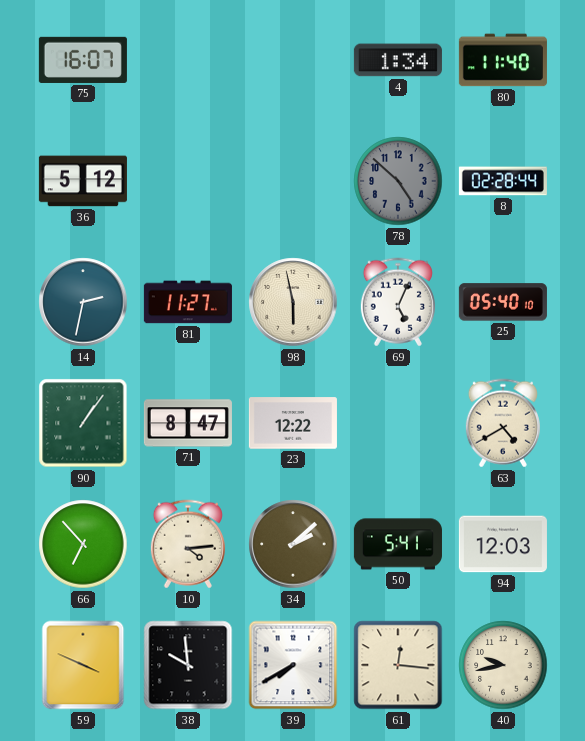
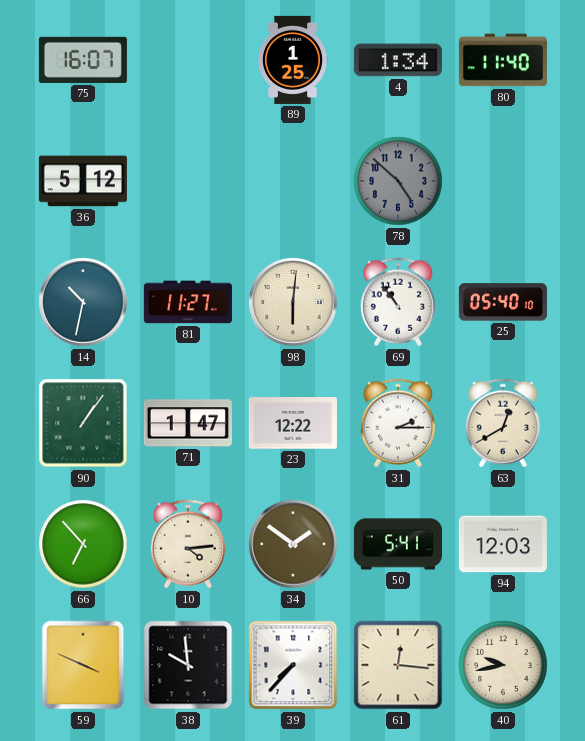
89: none -> 1:25
8: 02:28 -> none
14: 2:32 -> 10:32
98: 5:58 -> 6:01
69: 5:04 -> 10:54
71: 8:47 -> 1:47
31: none -> 2:15
63: 4:40 -> 12:40
34: 2:08 -> 1:51
39: 7:40 -> 7:37
